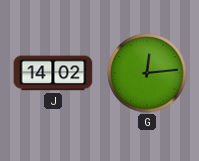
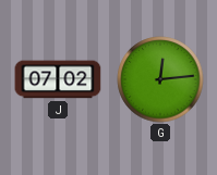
J: 14:02 -> 07:02
